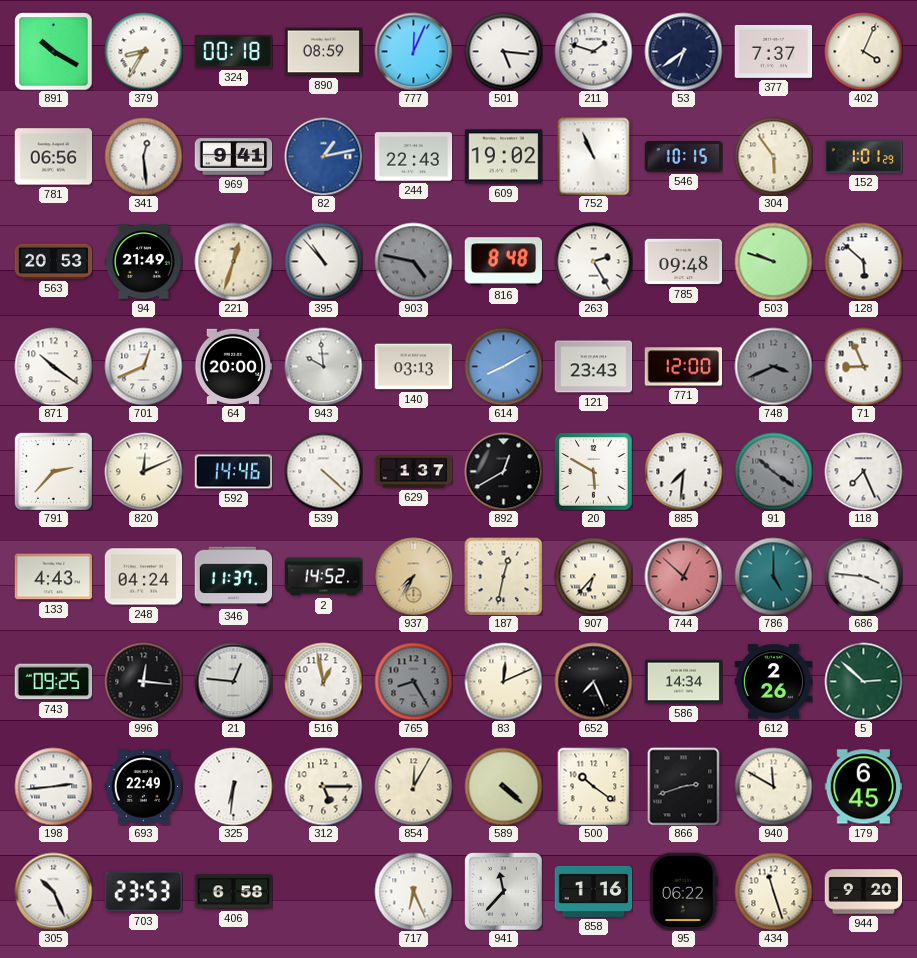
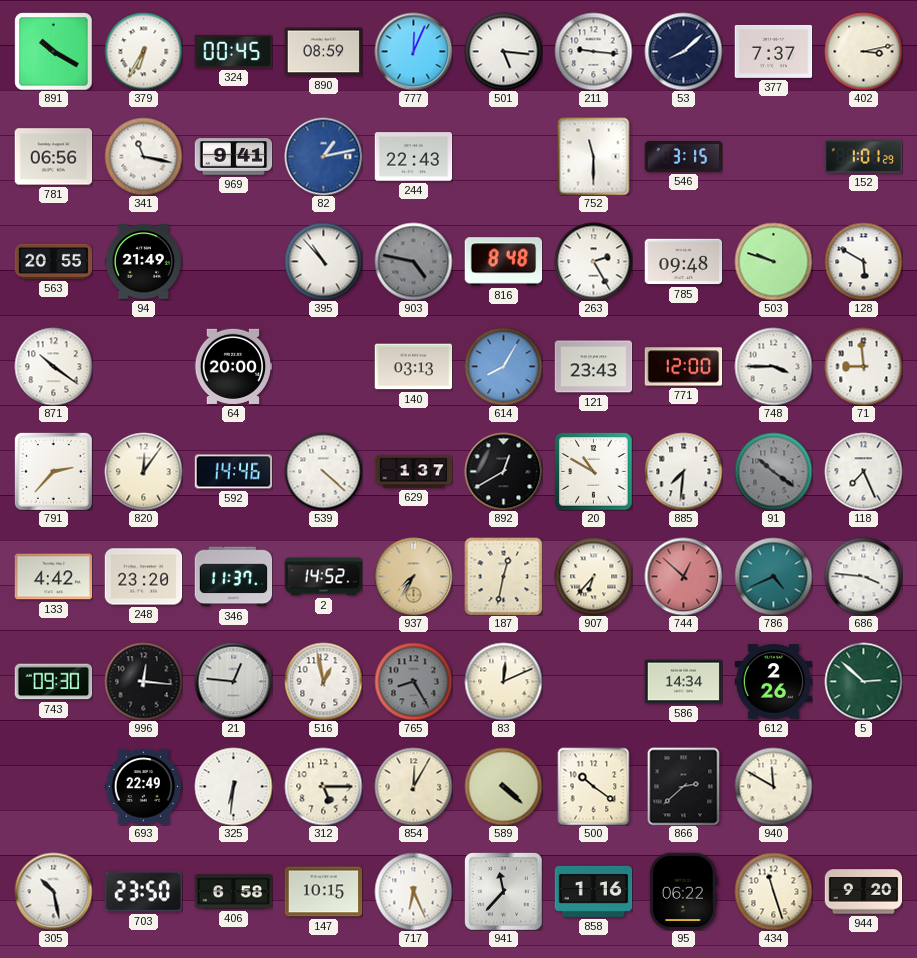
379: 8:35 -> 6:35
324: 00:18 -> 00:45
211: 1:48 -> 9:16
53: 6:39 -> 8:08
402: 4:04 -> 3:13
341: 12:29 -> 11:17
609: 19:02 -> none
752: 10:56 -> 11:30
546: 10:15 -> 3:15
304: 5:54 -> none
563: 20:53 -> 20:55
221: 12:33 -> none
128: 5:52 -> 5:50
701: 12:41 -> none
943: 9:59 -> none
614: 8:10 -> 8:05
748: 3:41 -> 3:45
748 dial: grey -> white
71: 8:56 -> 8:59
820: 12:11 -> 12:06
20: 5:50 -> 10:50
133: 4:43 -> 4:42
248: 04:24 -> 23:20
786: 5:00 -> 4:41
743: 09:25 -> 09:30
652: 7:26 -> none
198: 2:44 -> none
866: 2:42 -> 2:38
179: 6:45 -> none
305: 10:26 -> 10:28
703: 23:53 -> 23:50
147: none -> 10:15
